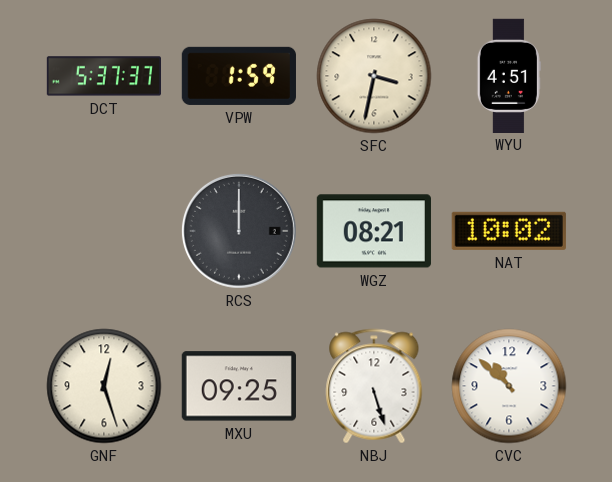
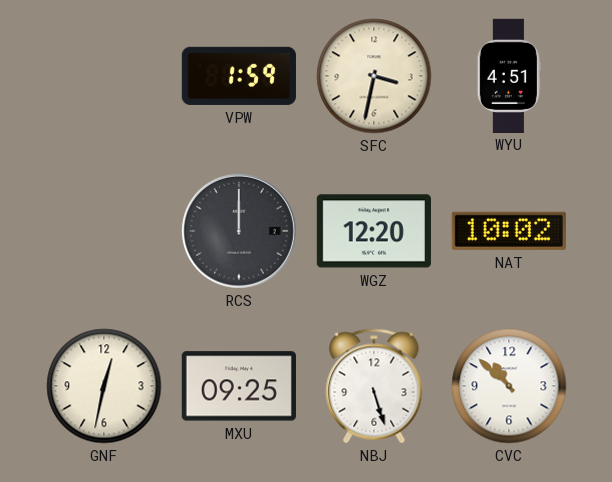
DCT: 5:37 -> none
WGZ: 08:21 -> 12:20
GNF: 12:27 -> 12:32
